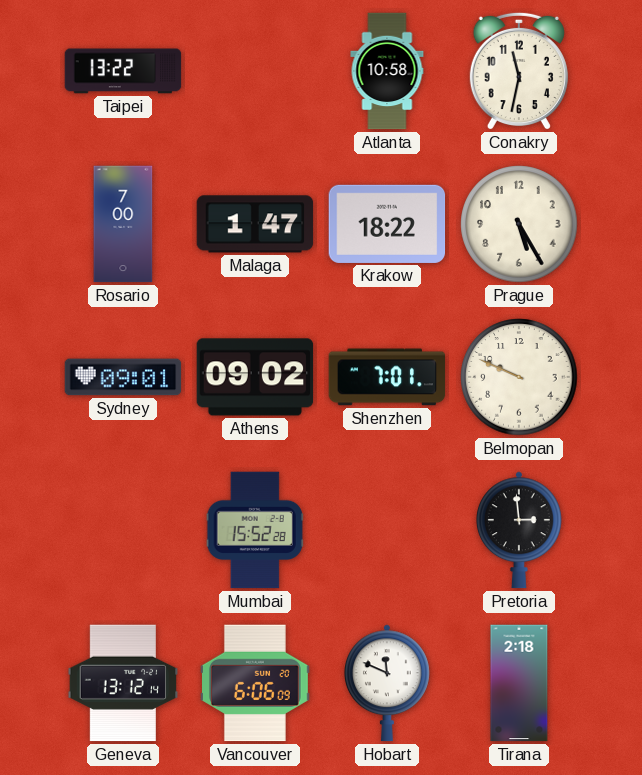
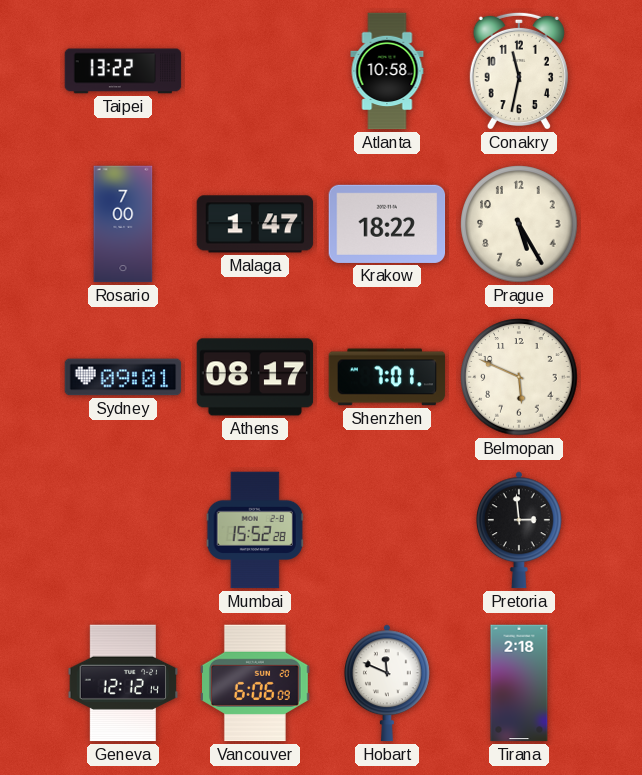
Athens: 09:02 -> 08:17
Belmopan: 9:49 -> 5:49
Geneva: 13:12 -> 12:12
